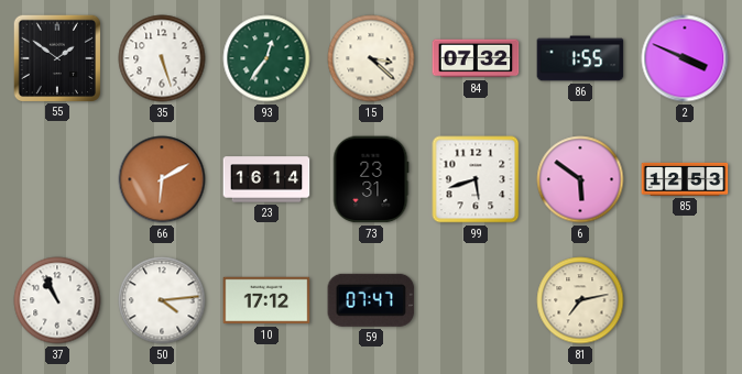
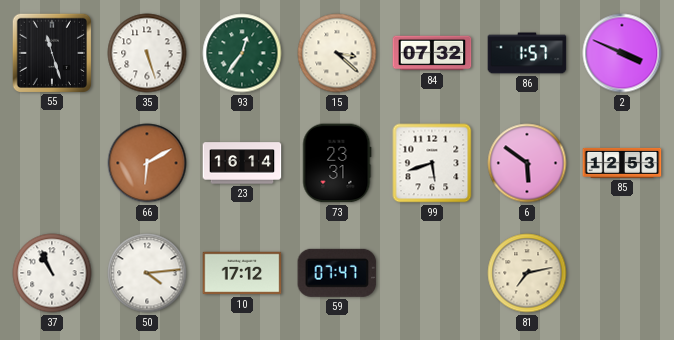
55: 1:51 -> 11:27
86: 1:55 -> 1:57
